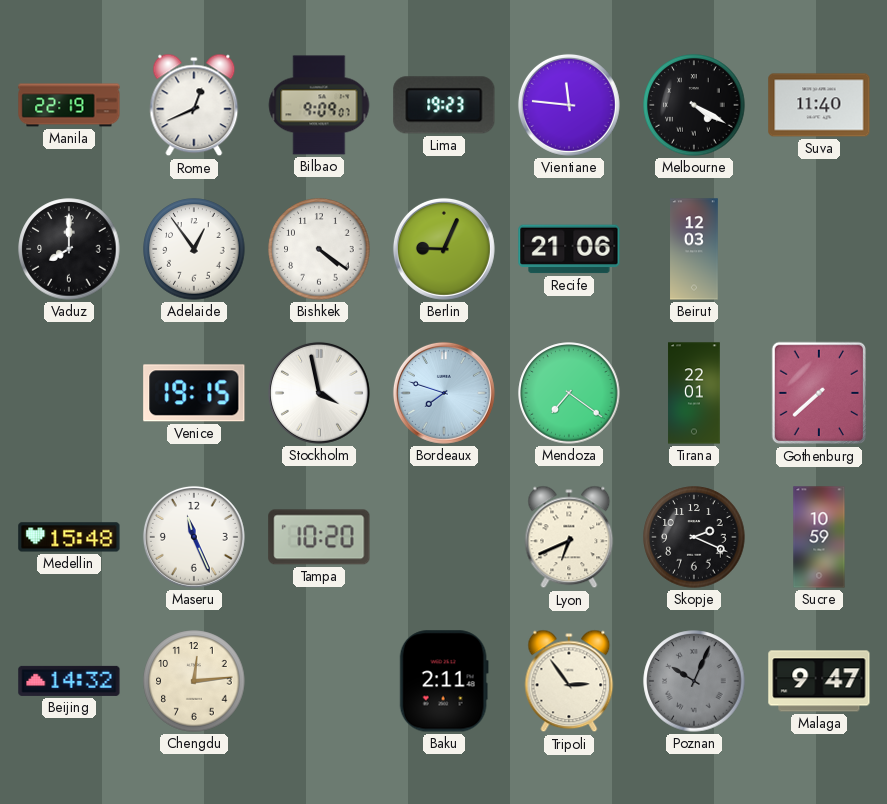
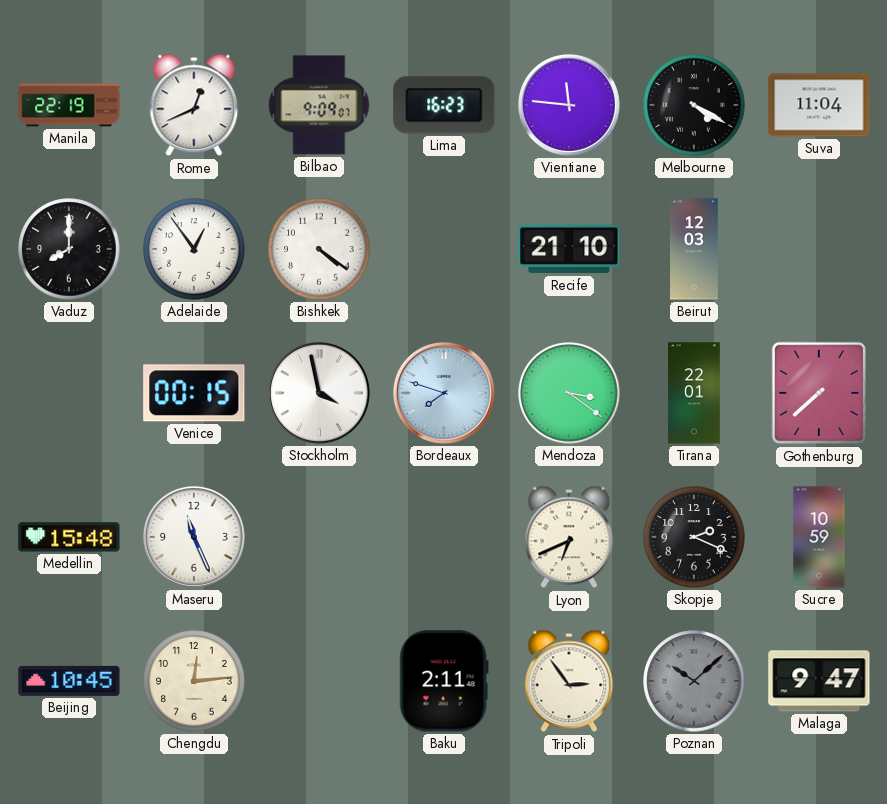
Lima: 19:23 -> 16:23
Suva: 11:40 -> 11:04
Berlin: 9:04 -> none
Recife: 21:06 -> 21:10
Venice: 19:15 -> 00:15
Mendoza: 7:21 -> 3:21
Tampa: 10:20 -> none
Beijing: 14:32 -> 10:45
Poznan: 10:04 -> 10:08
